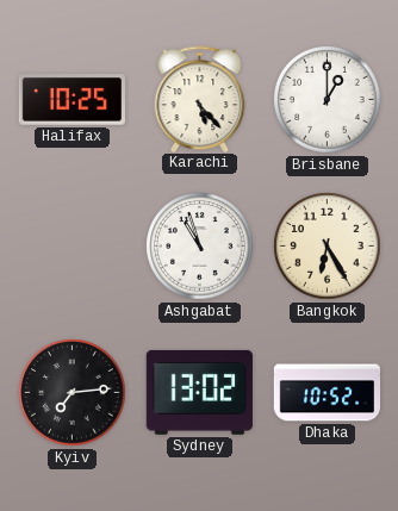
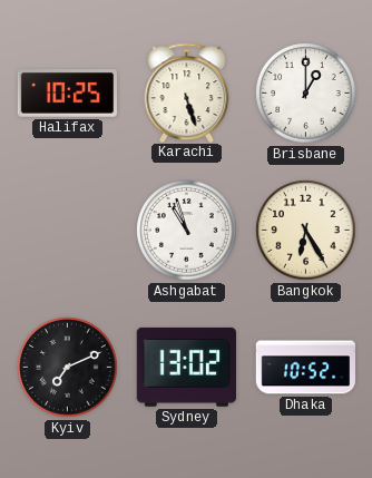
Karachi: 5:23 -> 5:27
Kyiv: 7:14 -> 7:11
